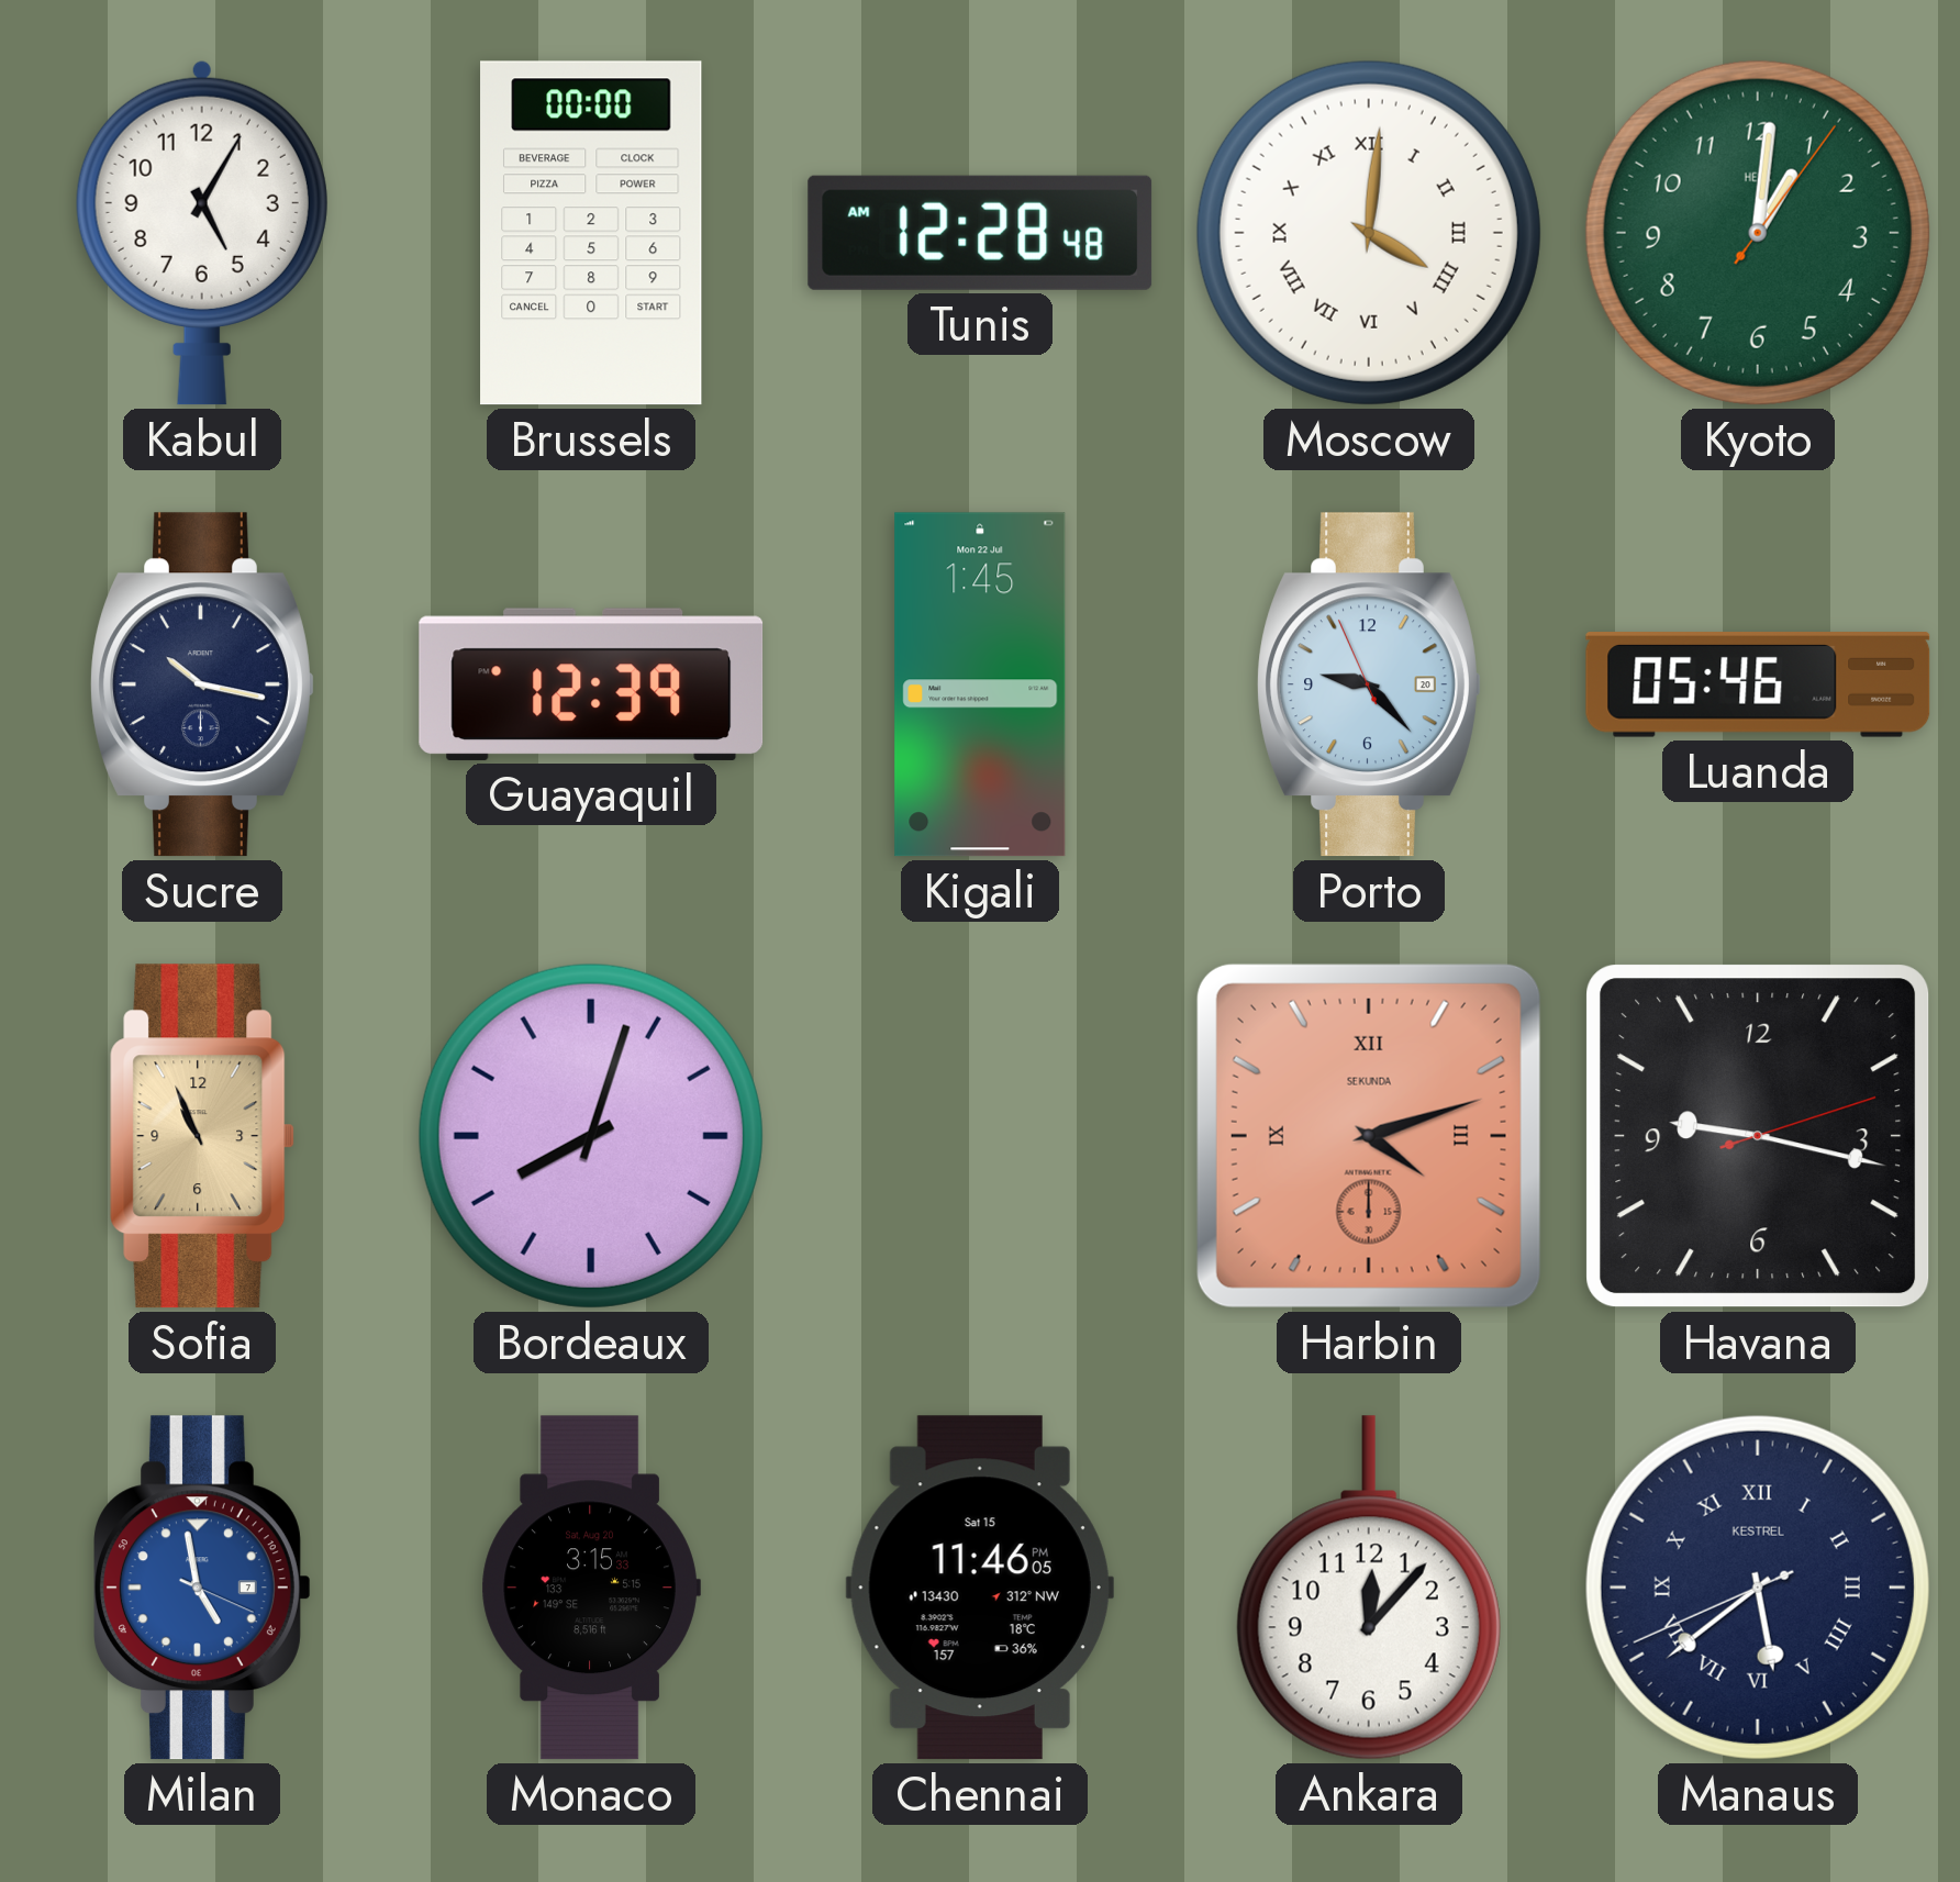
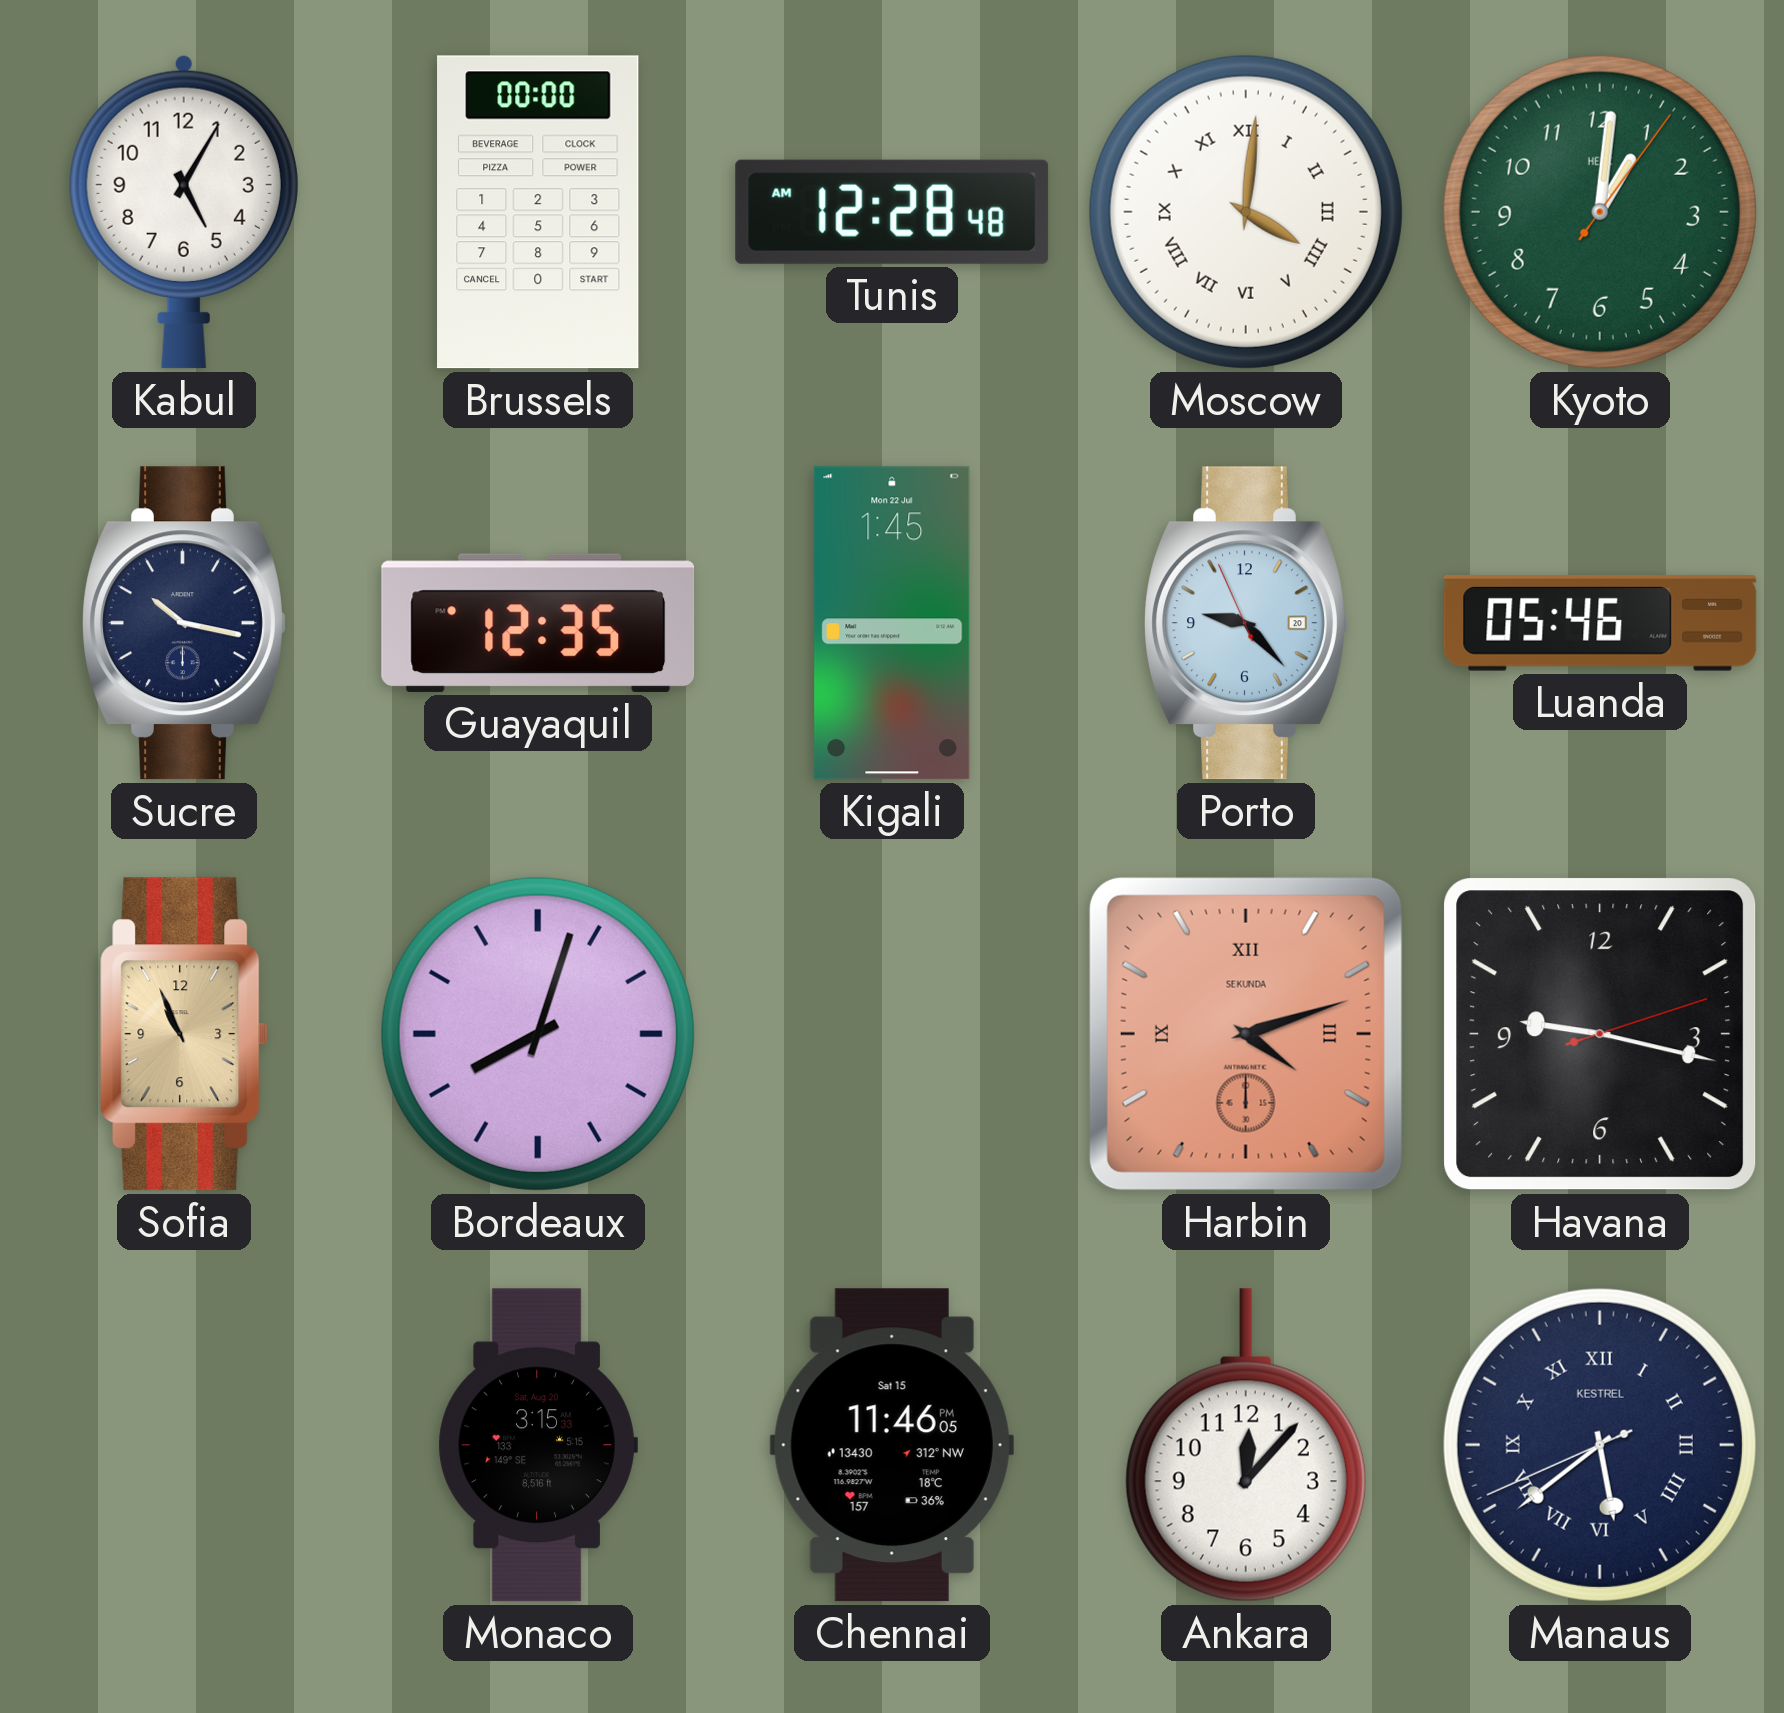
Guayaquil: 12:39 -> 12:35
Milan: 4:58 -> none
